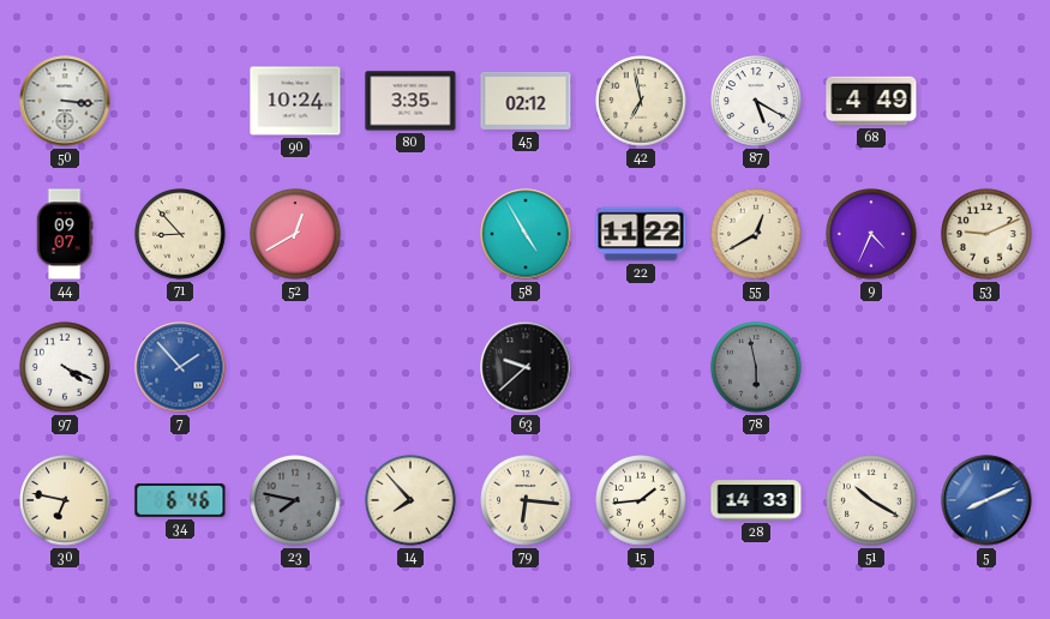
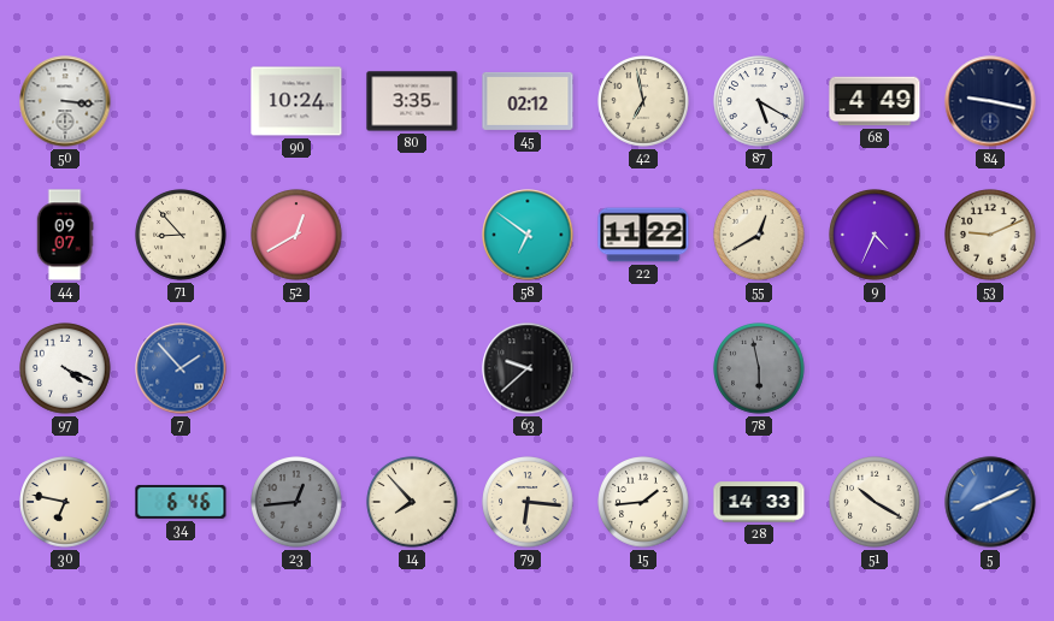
84: none -> 9:17
58: 4:55 -> 6:51
23: 7:47 -> 12:44
